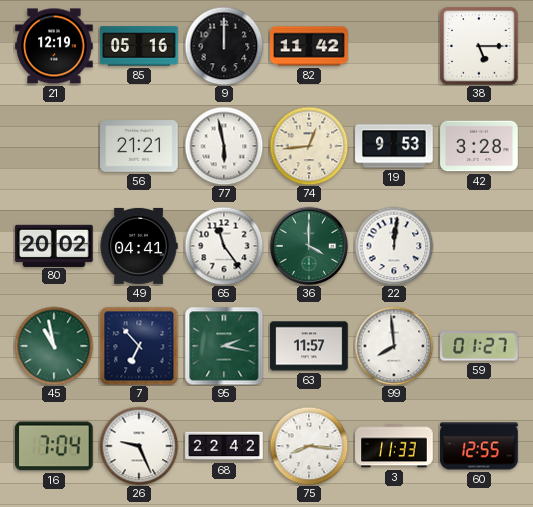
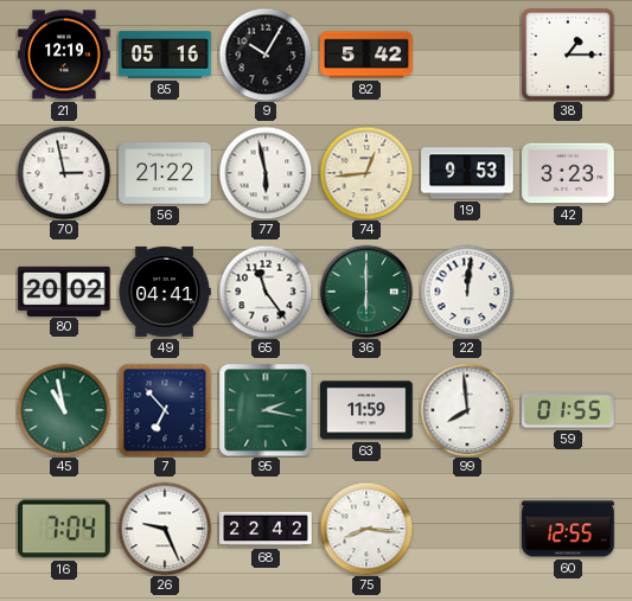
9: 12:00 -> 10:05
82: 11:42 -> 5:42
38: 5:15 -> 1:15
70: none -> 2:58
56: 21:21 -> 21:22
42: 3:28 -> 3:23
36: 4:00 -> 6:00
63: 11:57 -> 11:59
59: 01:27 -> 01:55
3: 11:33 -> none
